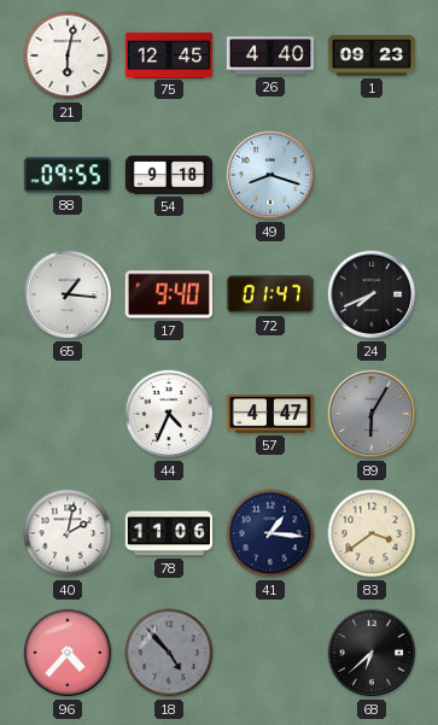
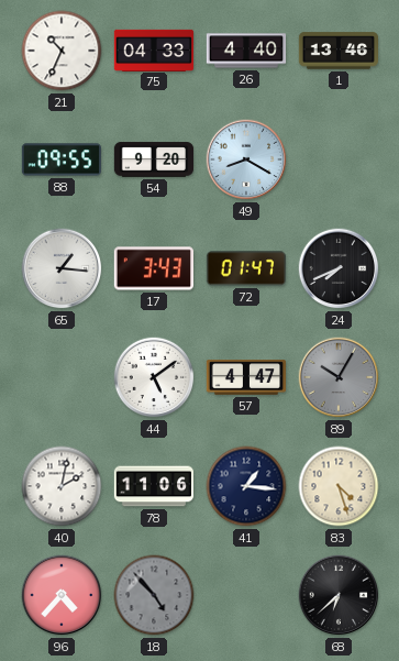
21: 6:02 -> 10:34
75: 12:45 -> 04:33
1: 09:23 -> 13:46
54: 9:18 -> 9:20
49: 8:18 -> 8:20
17: 9:40 -> 3:43
44: 4:34 -> 5:09
89: 6:05 -> 10:05
83: 3:39 -> 4:27
